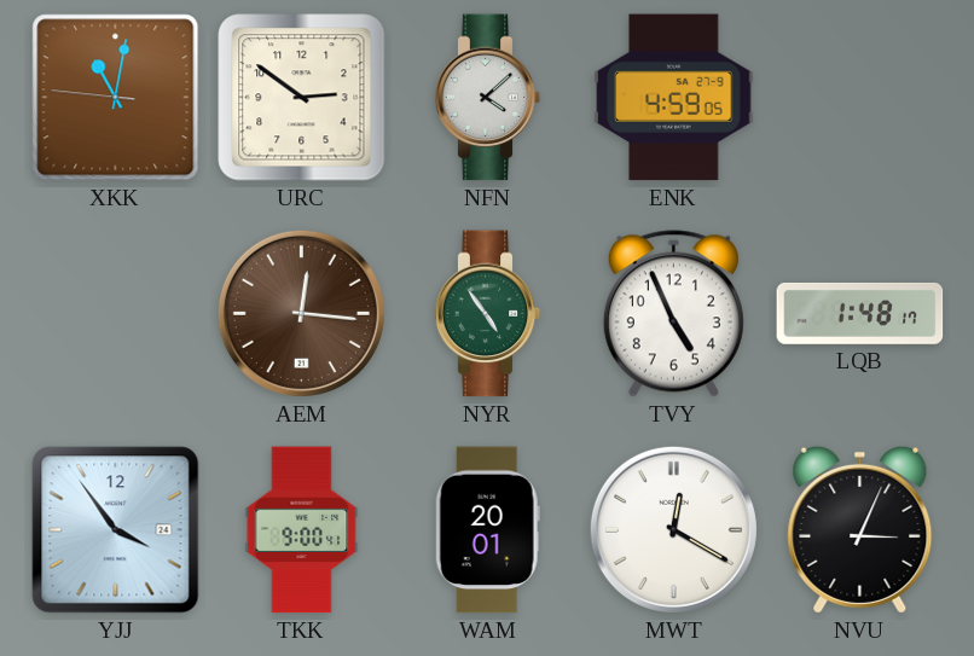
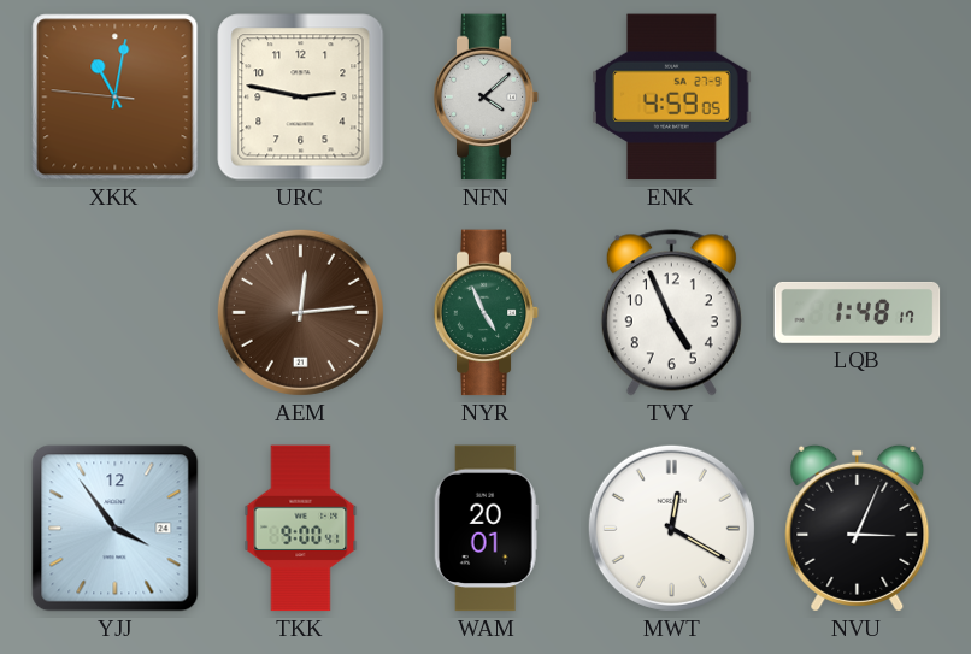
URC: 2:51 -> 2:47
AEM: 12:16 -> 12:14
NYR: 4:54 -> 4:56
